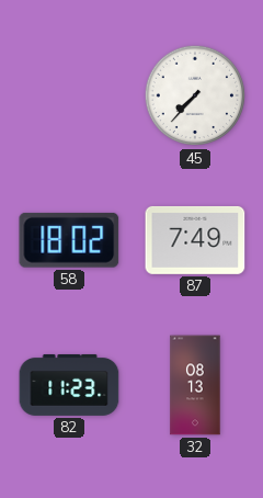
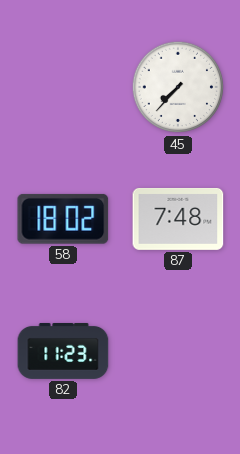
87: 7:49 -> 7:48
32: 08:13 -> none
